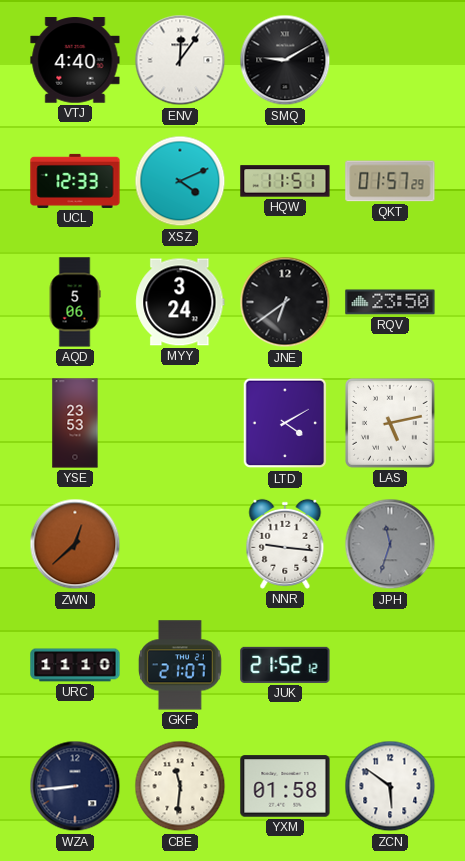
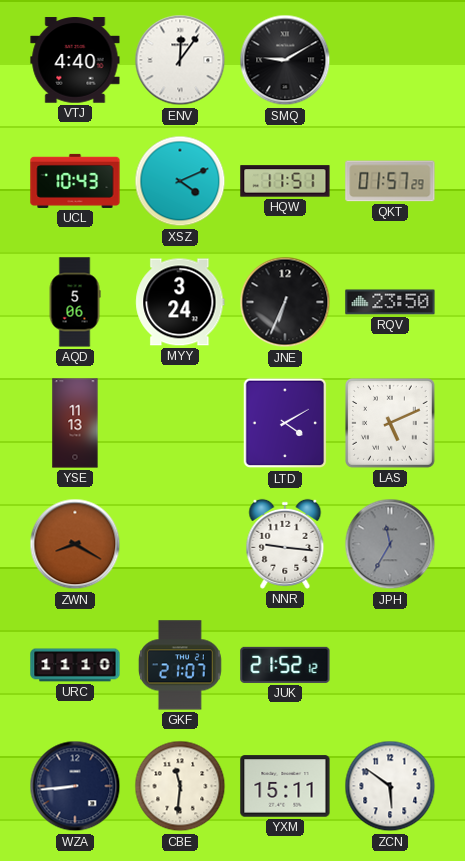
UCL: 12:33 -> 10:43
JNE: 6:39 -> 6:34
YSE: 23:53 -> 11:13
LAS: 5:13 -> 5:11
ZWN: 12:38 -> 8:20
JPH: 11:33 -> 11:35
YXM: 01:58 -> 15:11
